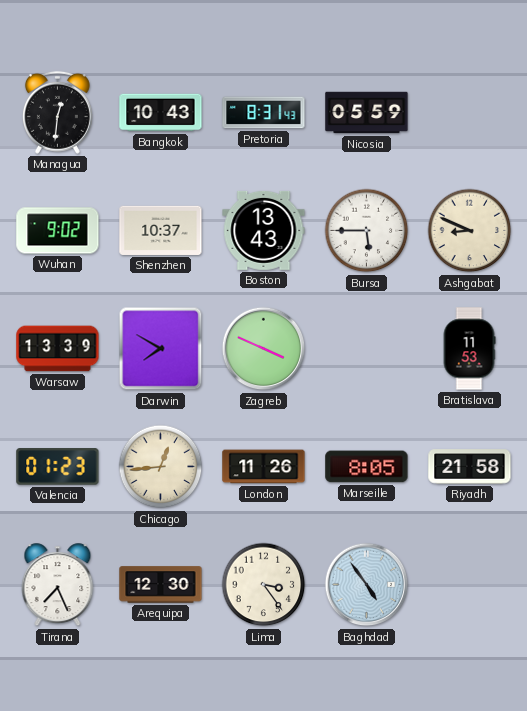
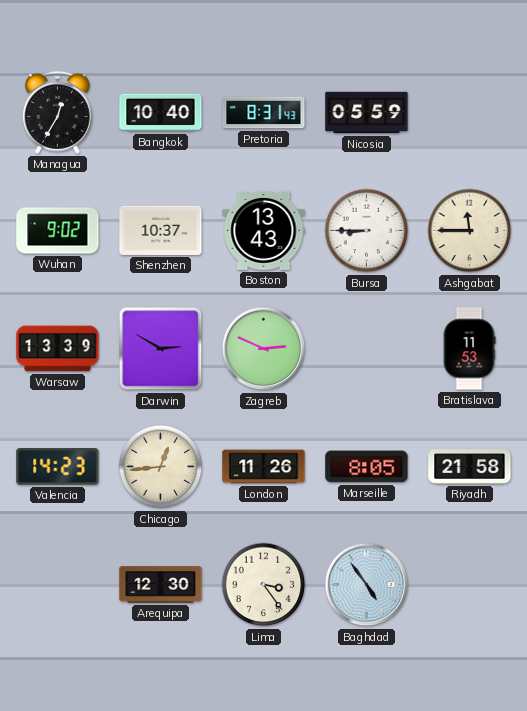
Managua: 12:31 -> 12:35
Bangkok: 10:43 -> 10:40
Bursa: 5:45 -> 8:45
Ashgabat: 8:49 -> 11:45
Darwin: 7:50 -> 2:50
Zagreb: 3:49 -> 2:49
Valencia: 01:23 -> 14:23
Tirana: 7:26 -> none
